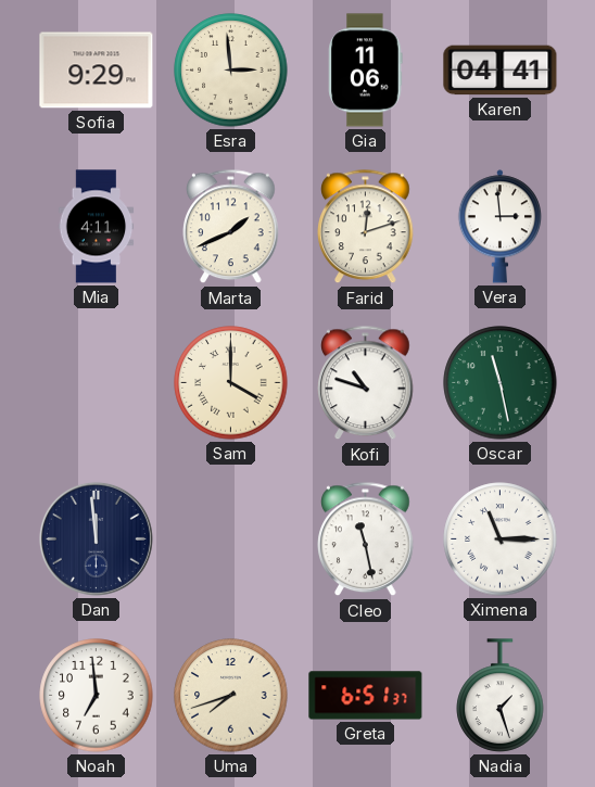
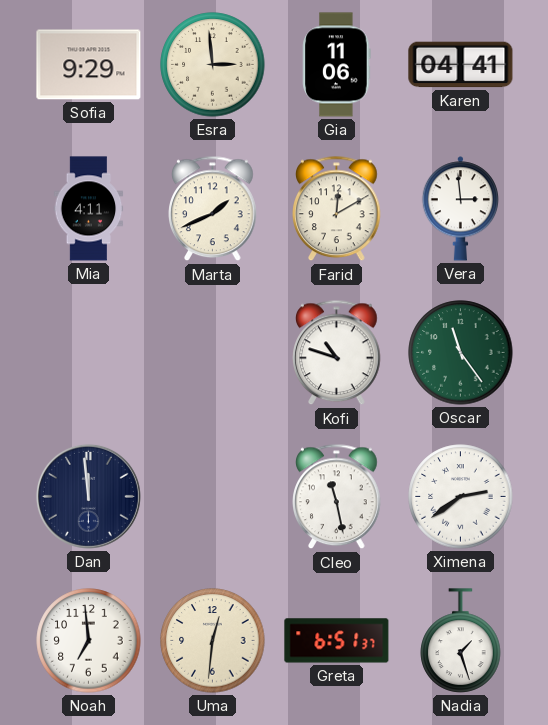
Farid: 12:12 -> 12:10
Sam: 4:00 -> none
Oscar: 11:28 -> 11:24
Ximena: 11:15 -> 2:39
Uma: 7:42 -> 12:31
